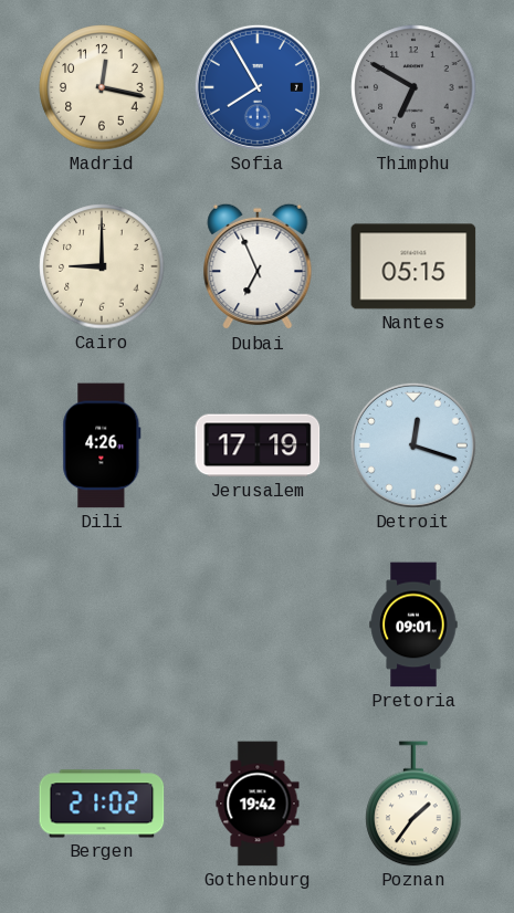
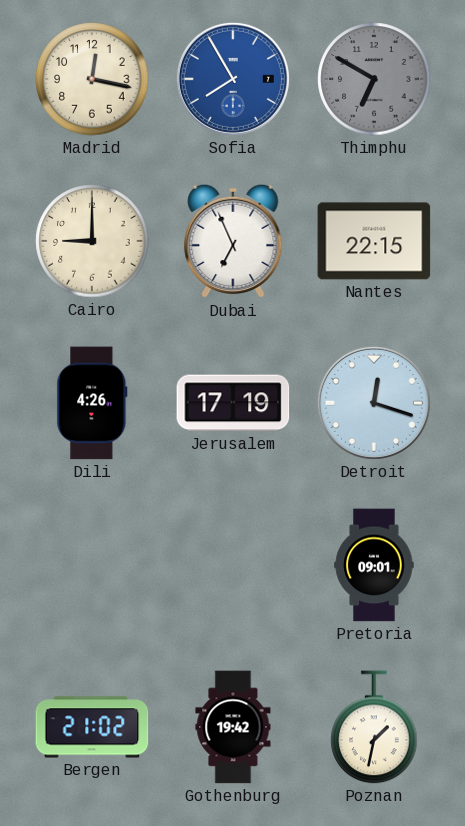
Nantes: 05:15 -> 22:15
Poznan: 1:36 -> 1:32
